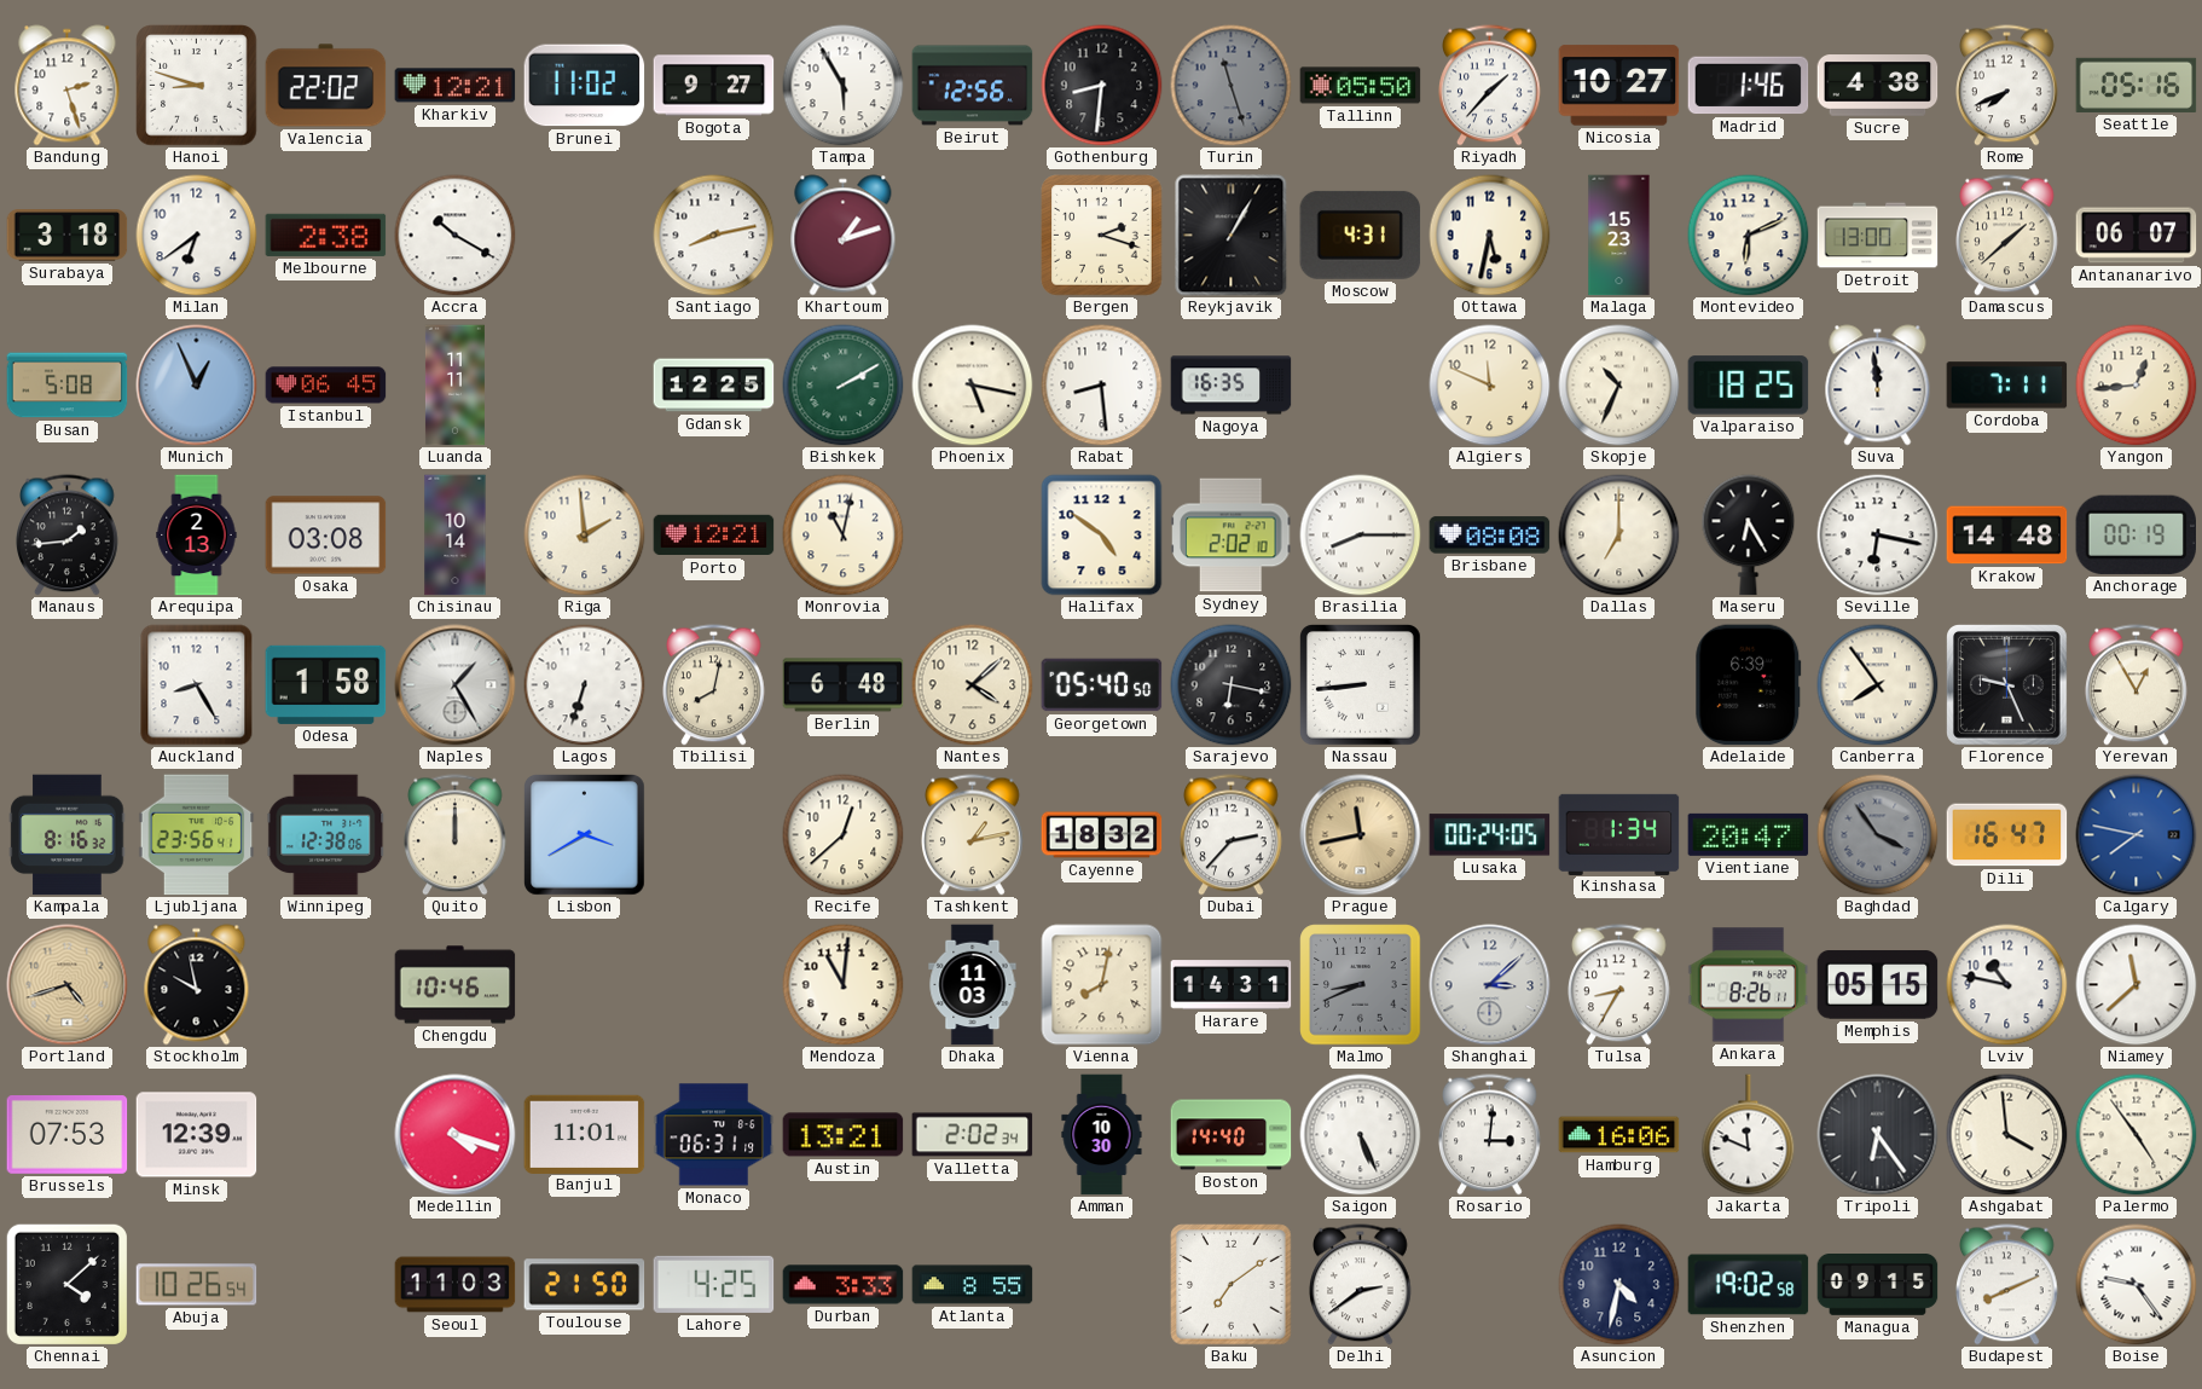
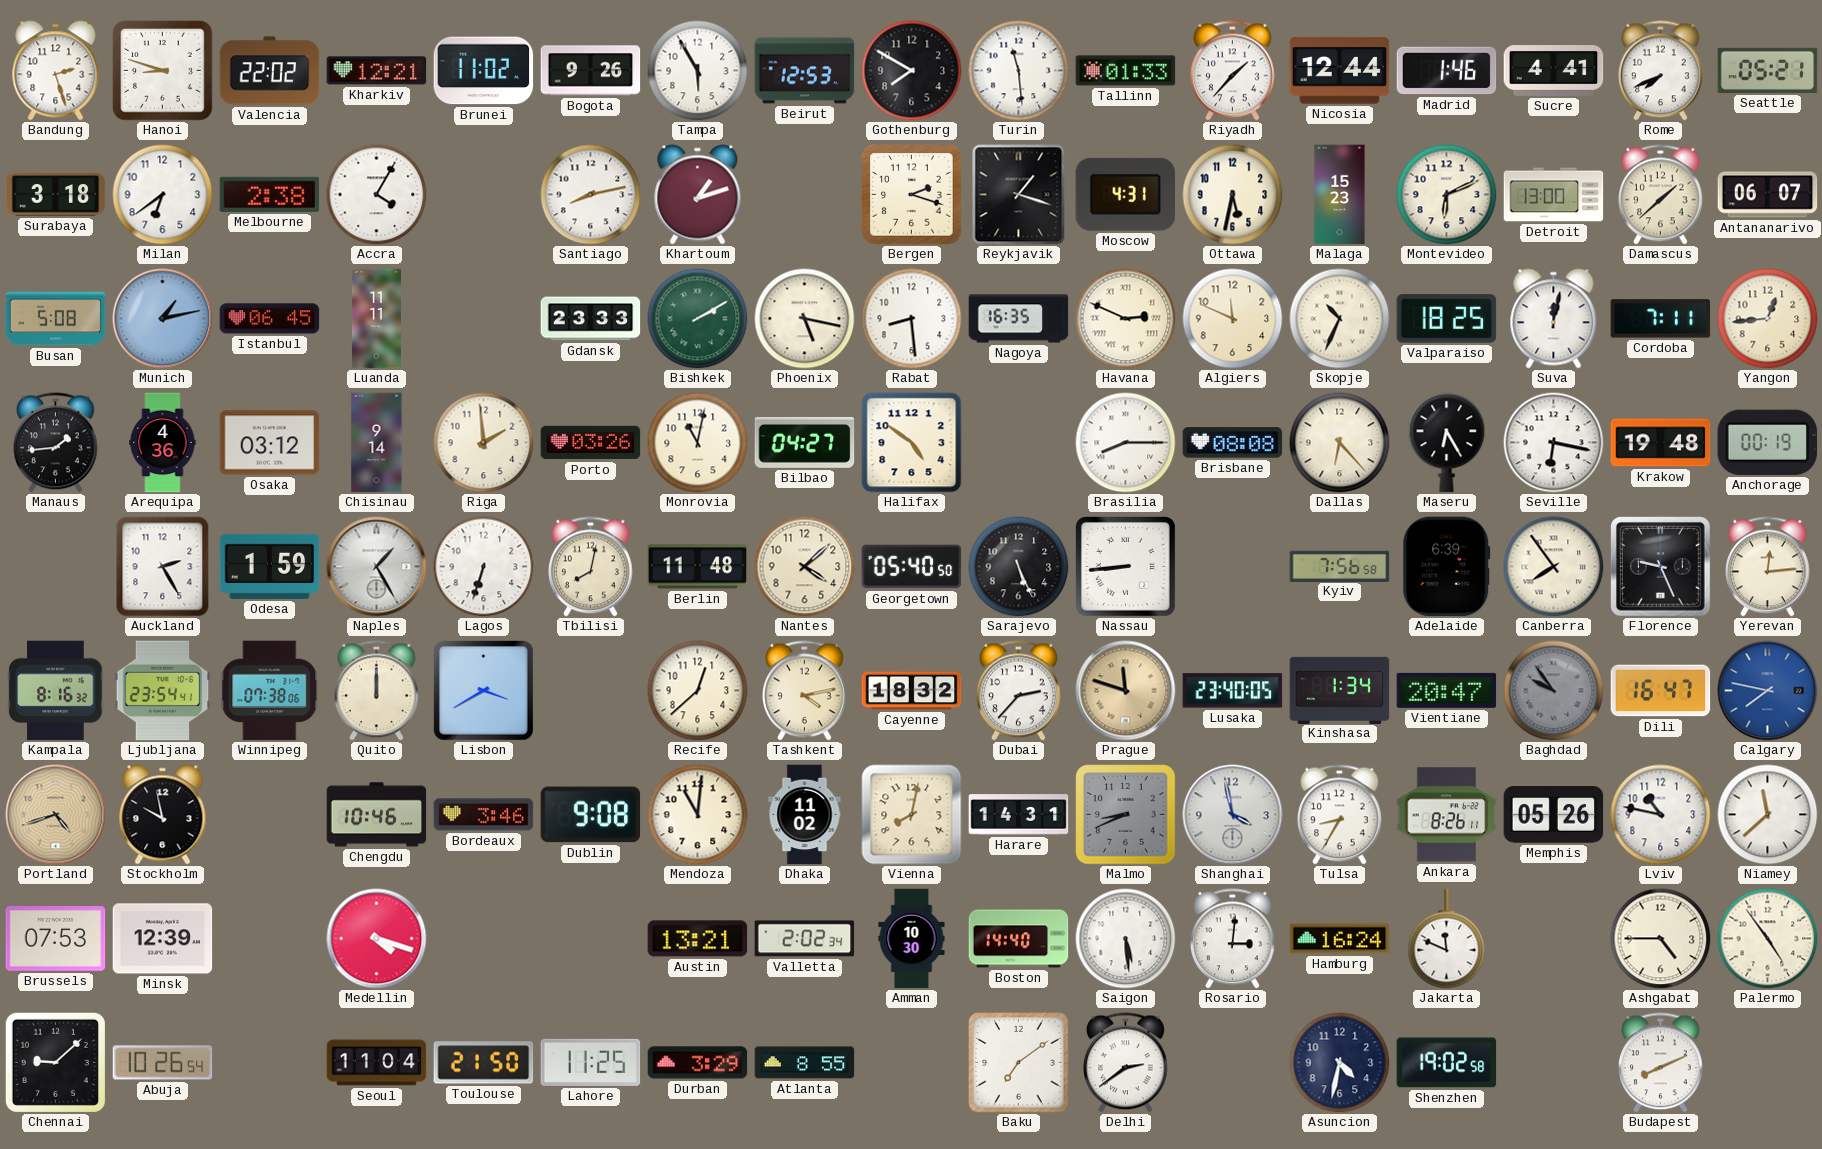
Bogota: 9:27 -> 9:26
Beirut: 12:56 -> 12:53
Gothenburg: 8:31 -> 7:50
Turin: 11:27 -> 11:29
Turin dial: grey -> white
Tallinn: 05:50 -> 01:33
Nicosia: 10:27 -> 12:44
Sucre: 4:38 -> 4:41
Seattle: 05:16 -> 05:21
Accra: 10:20 -> 4:05
Reykjavik: 1:05 -> 1:18
Munich: 12:56 -> 1:13
Gdansk: 12:25 -> 23:33
Havana: none -> 2:49
Suva: 11:59 -> 12:02
Arequipa: 2:13 -> 4:36
Osaka: 03:08 -> 03:12
Chisinau: 10:14 -> 9:14
Porto: 12:21 -> 03:26
Bilbao: none -> 04:27
Sydney: 2:02 -> none
Dallas: 7:00 -> 6:23
Krakow: 14:48 -> 19:48
Auckland: 8:25 -> 2:25
Odesa: 1:58 -> 1:59
Berlin: 6:48 -> 11:48
Sarajevo: 6:17 -> 5:26
Kyiv: none -> 7:56
Yerevan: 12:55 -> 12:14
Ljubljana: 23:56 -> 23:54
Winnipeg: 12:38 -> 07:38
Tashkent: 1:13 -> 4:13
Prague: 11:43 -> 11:48
Lusaka: 00:24 -> 23:40
Baghdad: 3:54 -> 9:54
Bordeaux: none -> 3:46
Dublin: none -> 9:08
Dhaka: 11:03 -> 11:02
Shanghai: 3:08 -> 3:58
Memphis: 05:15 -> 05:26
Banjul: 11:01 -> none
Monaco: 06:31 -> none
Saigon: 5:26 -> 5:29
Hamburg: 16:06 -> 16:24
Tripoli: 6:24 -> none
Ashgabat: 3:59 -> 4:45
Chennai: 4:08 -> 9:08
Seoul: 11:03 -> 11:04
Lahore: 4:25 -> 11:25
Durban: 3:33 -> 3:29
Managua: 09:15 -> none
Boise: 9:24 -> none
